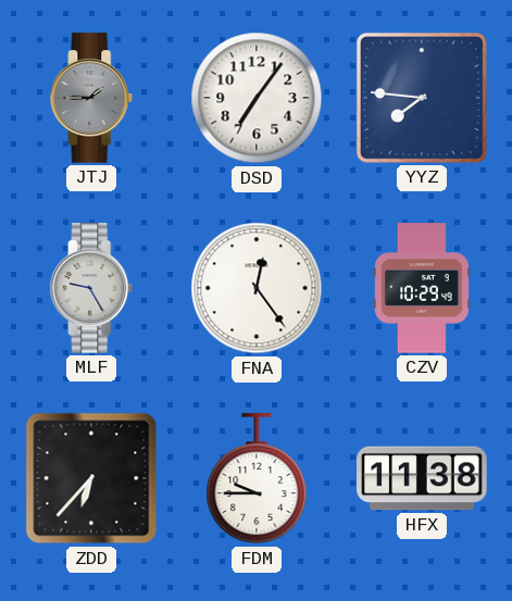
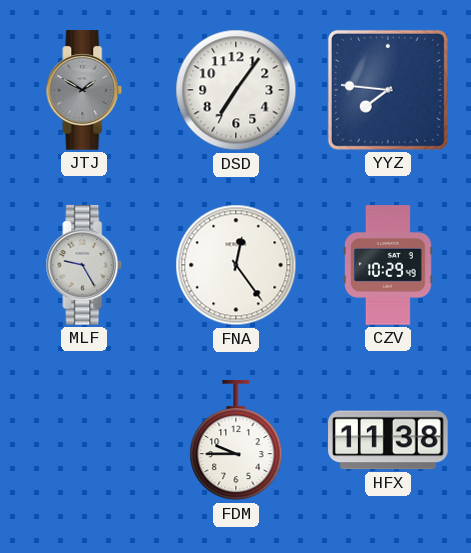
JTJ: 1:45 -> 1:50
ZDD: 6:37 -> none
